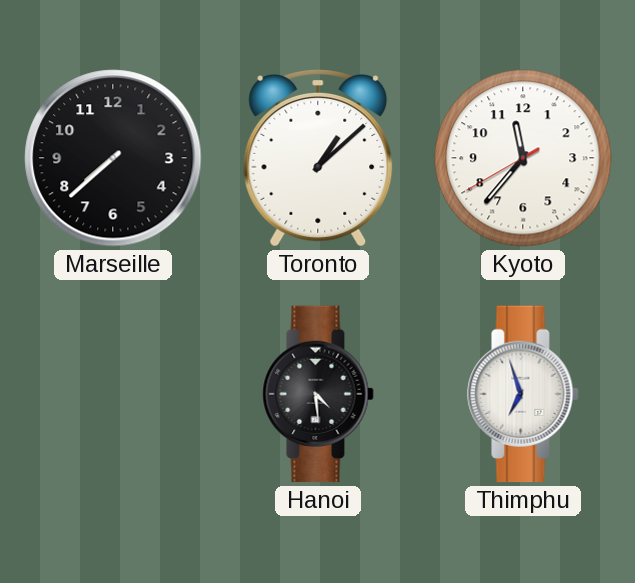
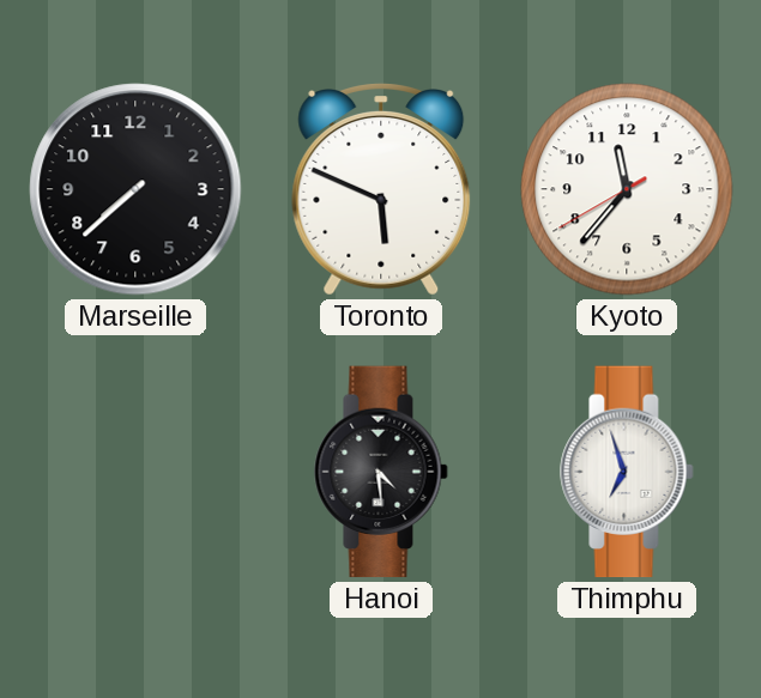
Toronto: 1:08 -> 5:49
